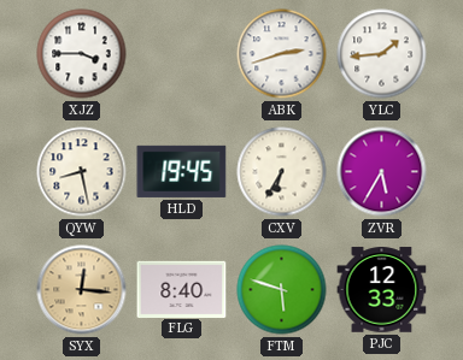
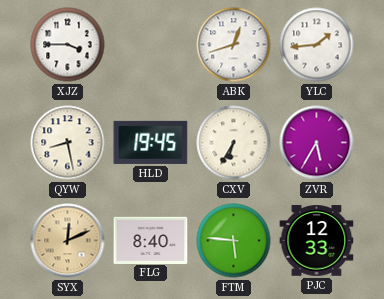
ABK: 2:42 -> 12:42
SYX: 12:16 -> 12:11
FTM: 5:48 -> 5:46
